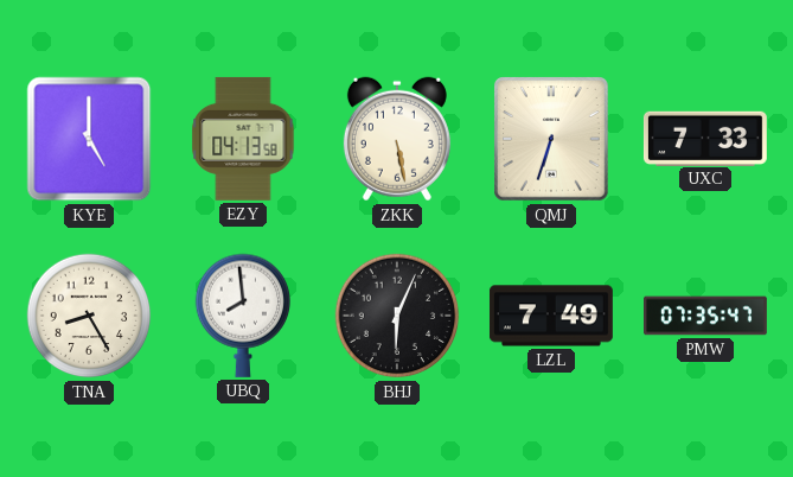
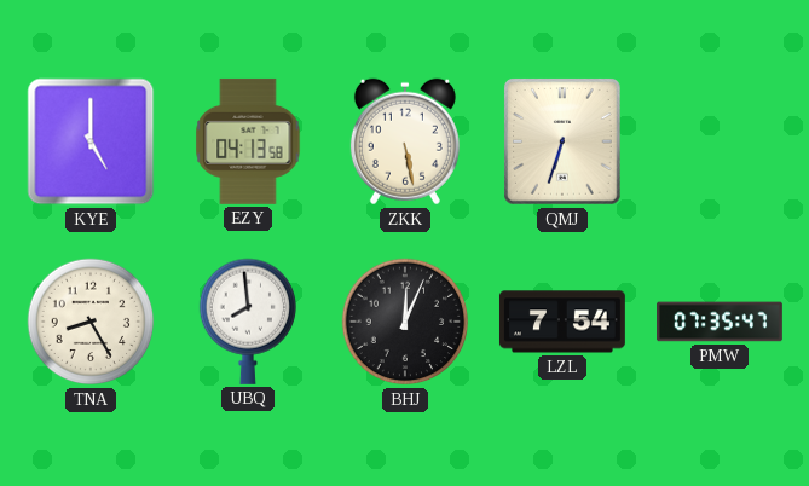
UXC: 7:33 -> none
BHJ: 6:04 -> 12:04
LZL: 7:49 -> 7:54
